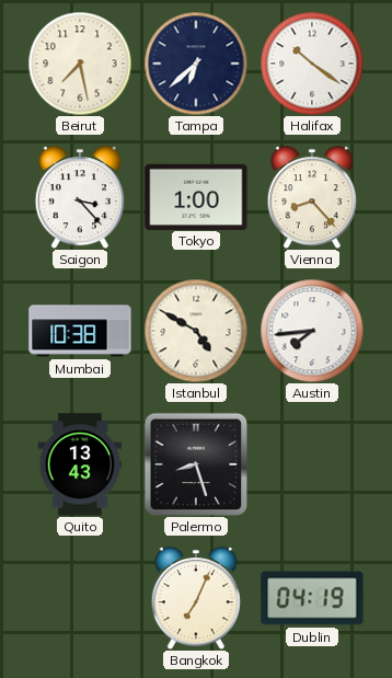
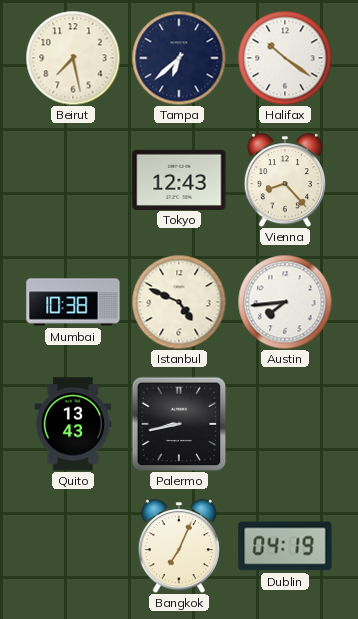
Saigon: 3:23 -> none
Tokyo: 1:00 -> 12:43
Istanbul: 4:50 -> 4:49
Palermo: 8:27 -> 8:43
